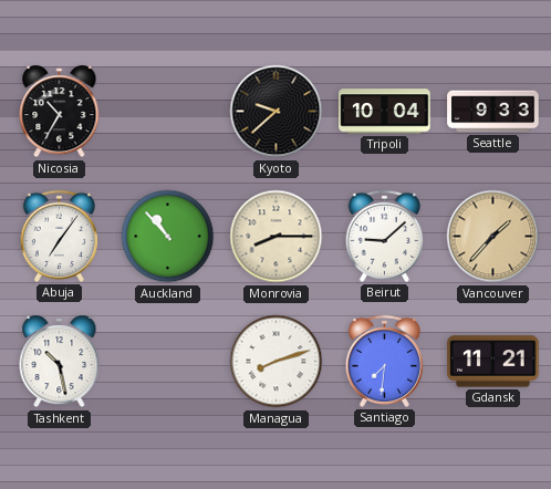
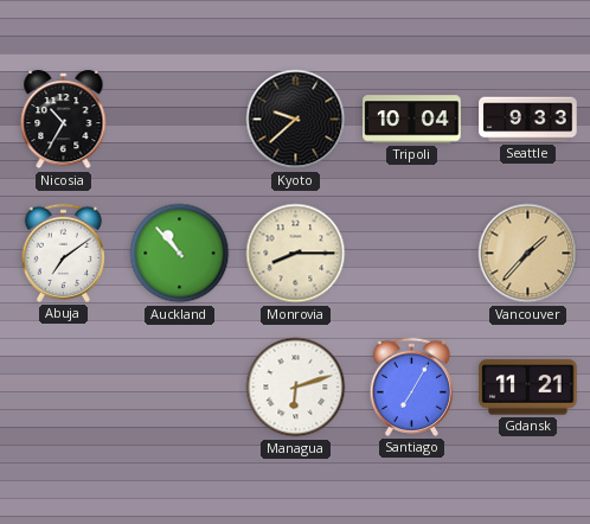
Abuja: 7:06 -> 7:09
Beirut: 9:08 -> none
Tashkent: 10:28 -> none
Managua: 8:12 -> 6:12
Santiago: 7:31 -> 7:05
